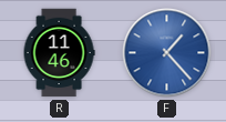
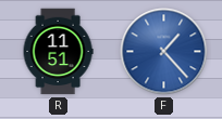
R: 11:46 -> 11:51
